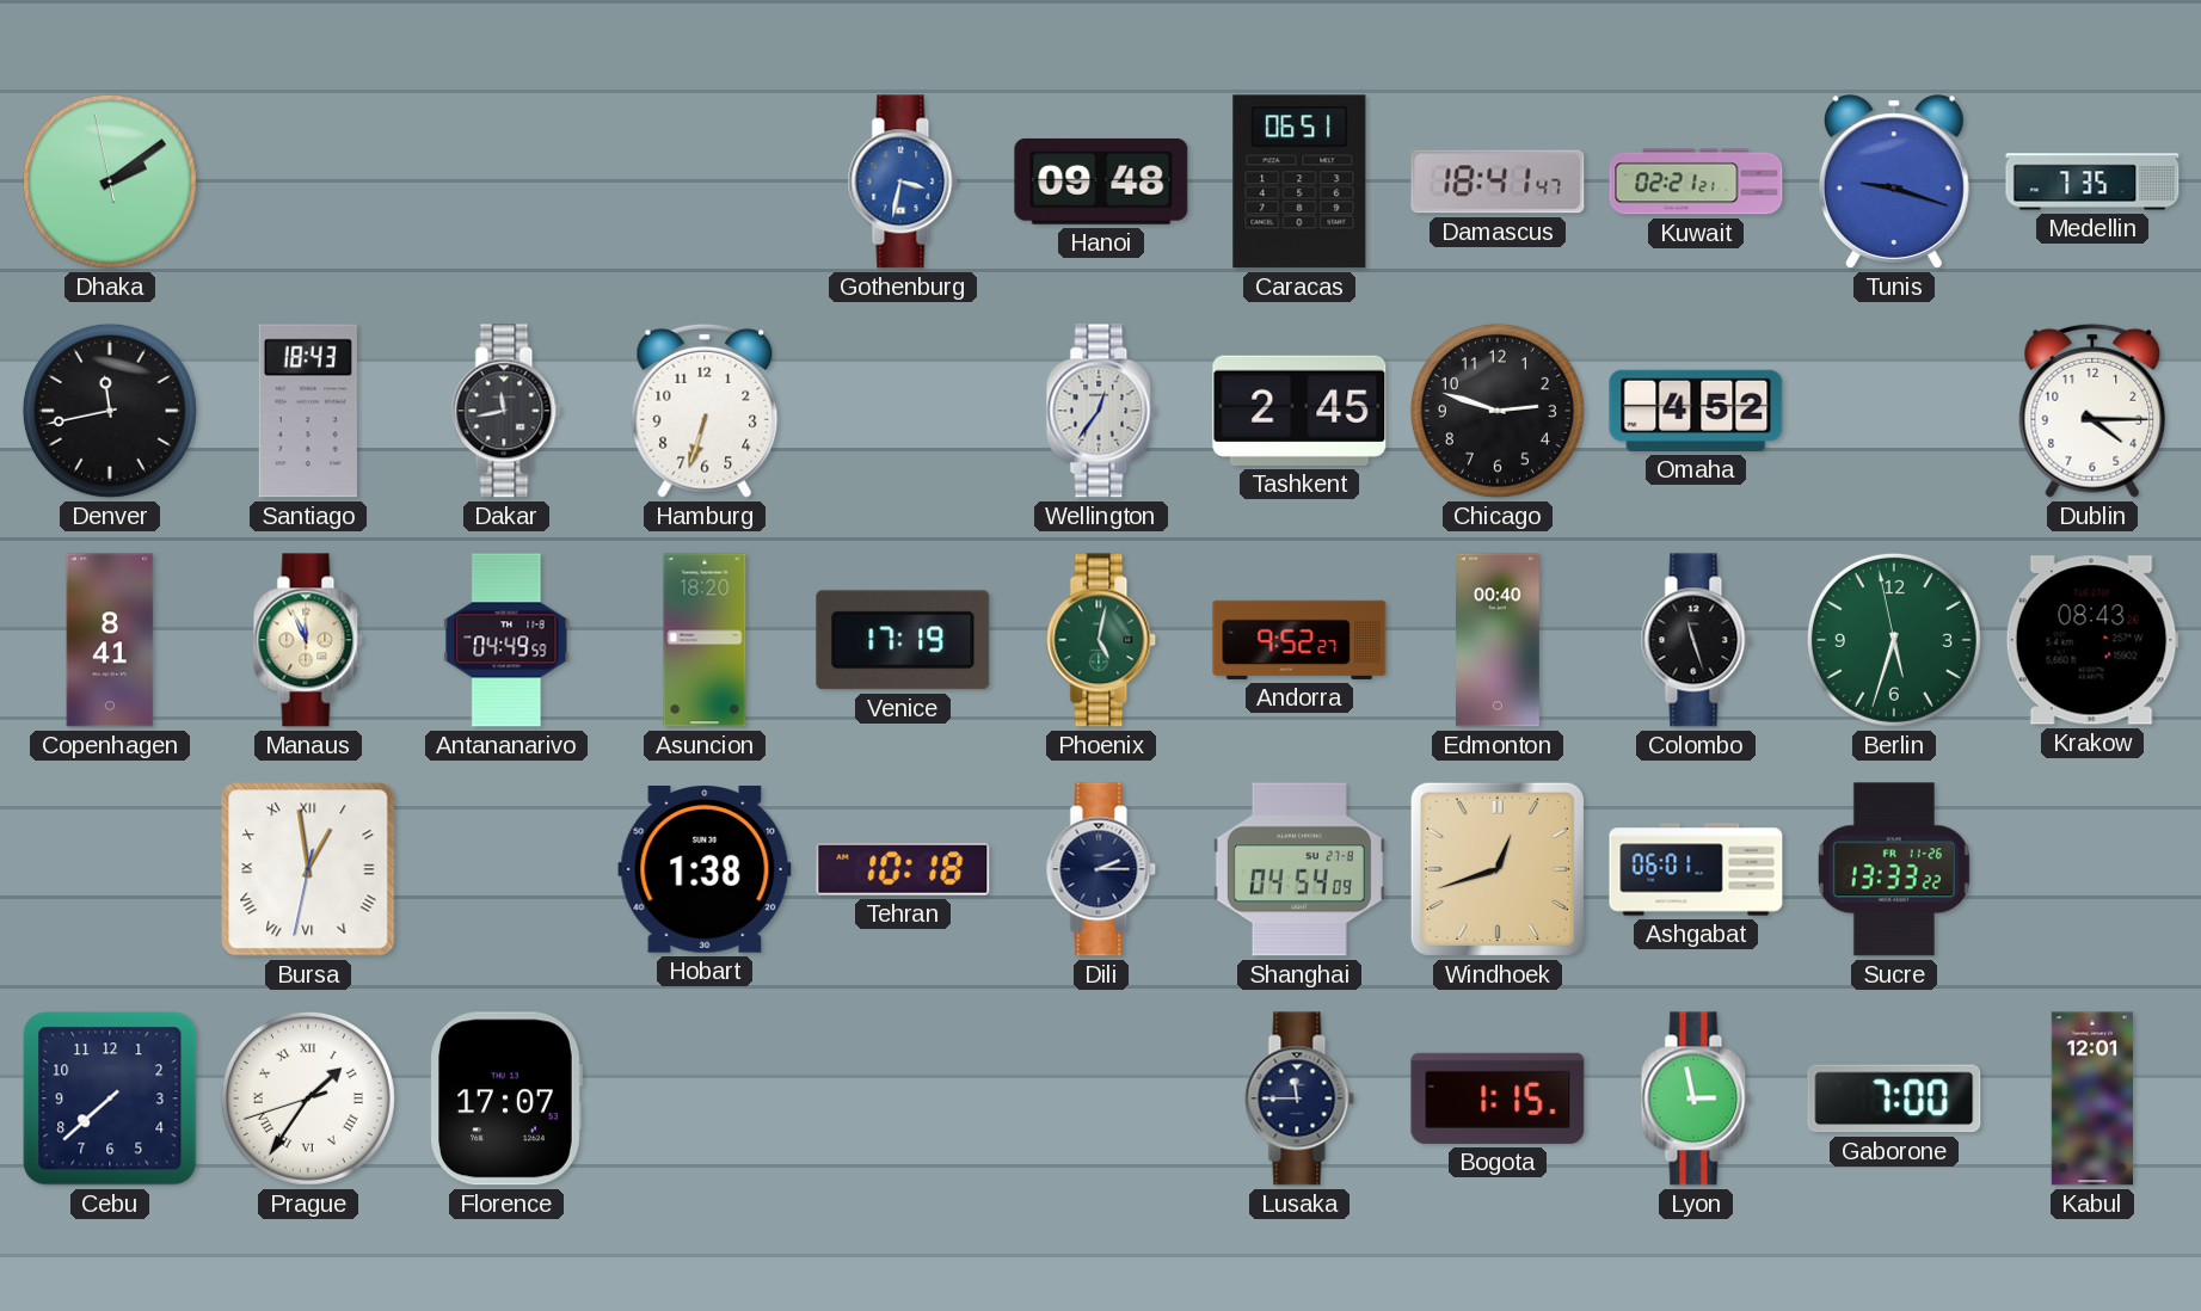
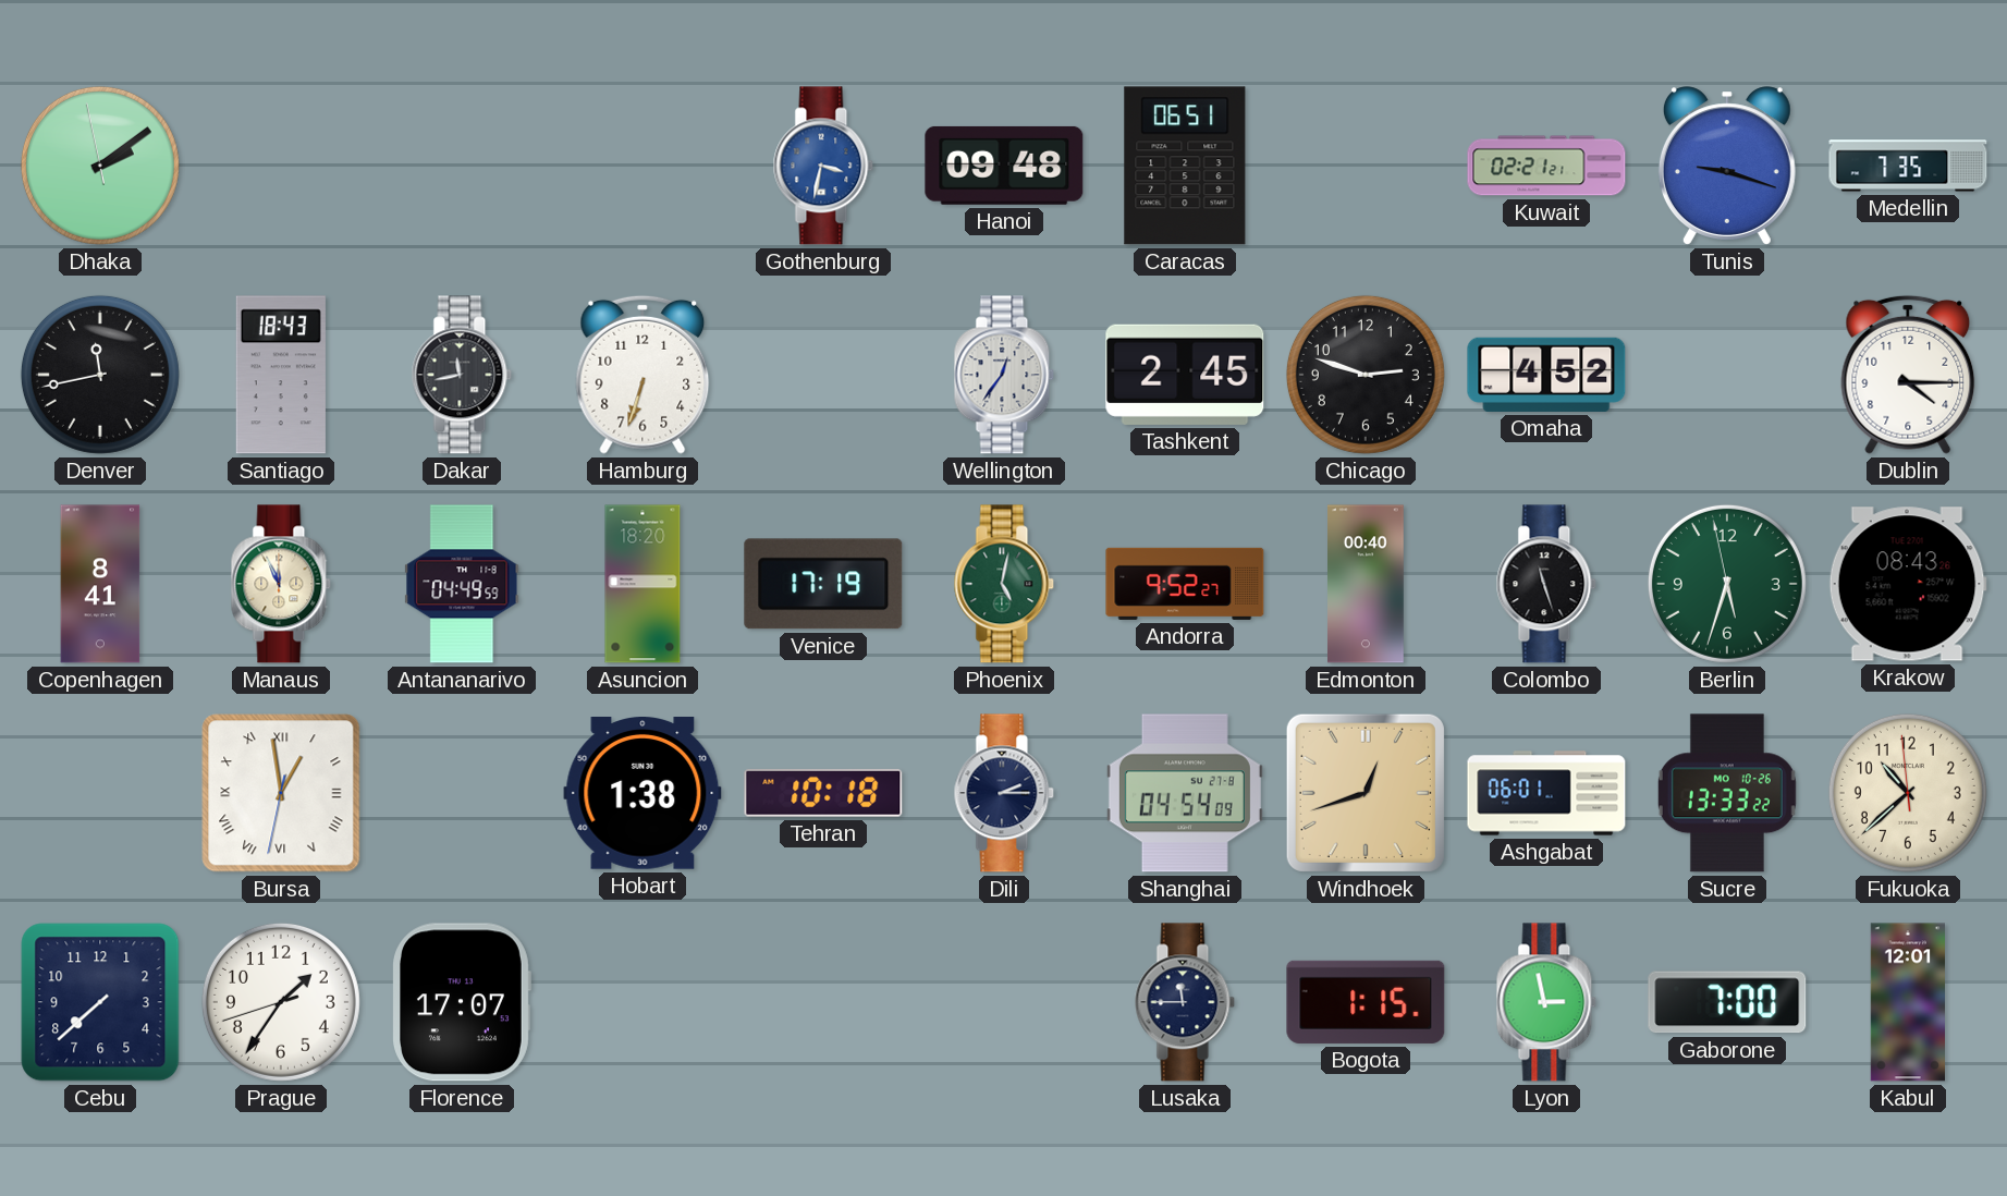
Damascus: 18:41 -> none
Sucre date: FR 11-26 -> MO 10-26
Fukuoka: none -> 10:37
Prague numerals: Roman -> Arabic
